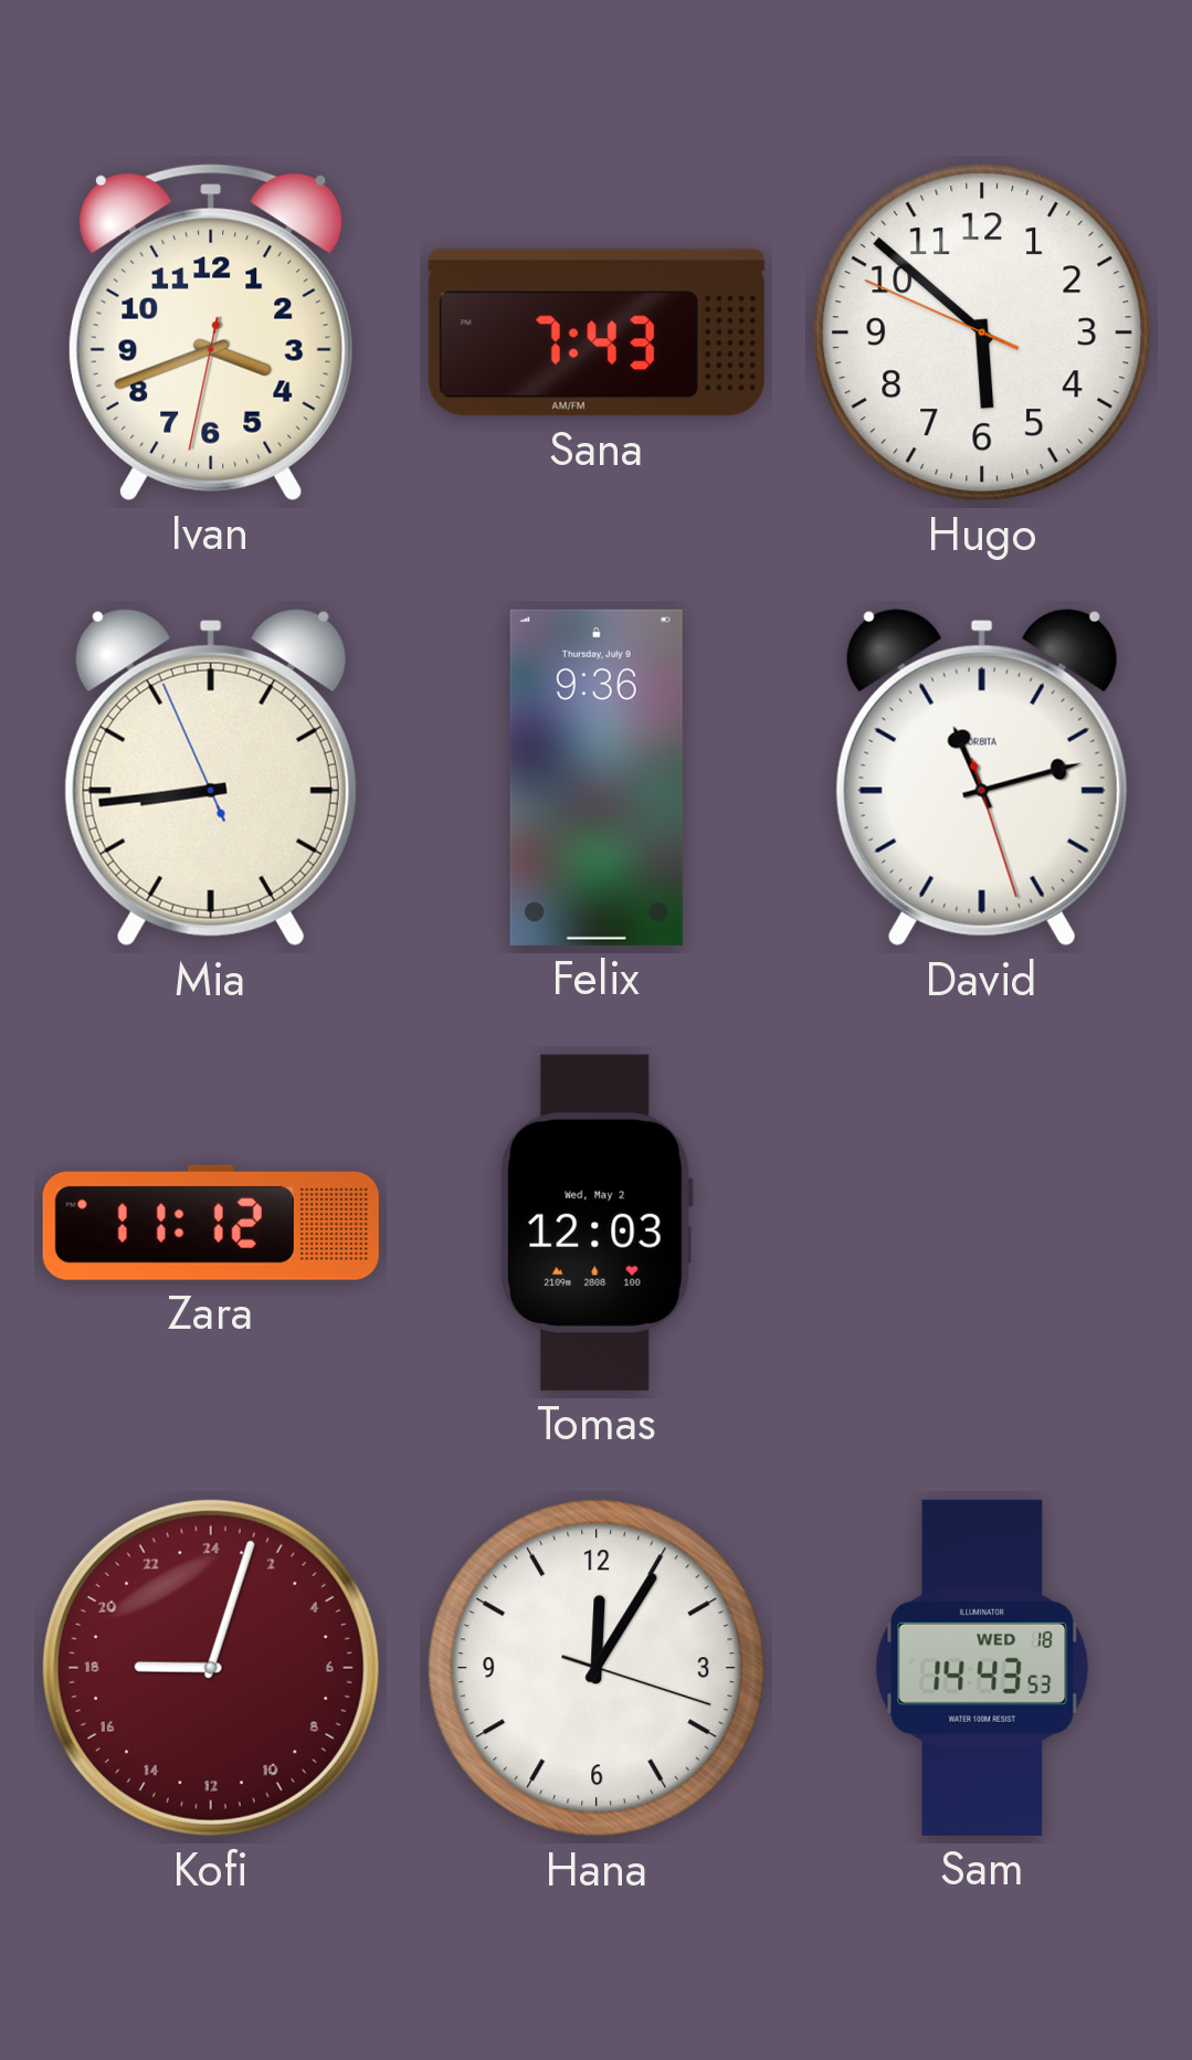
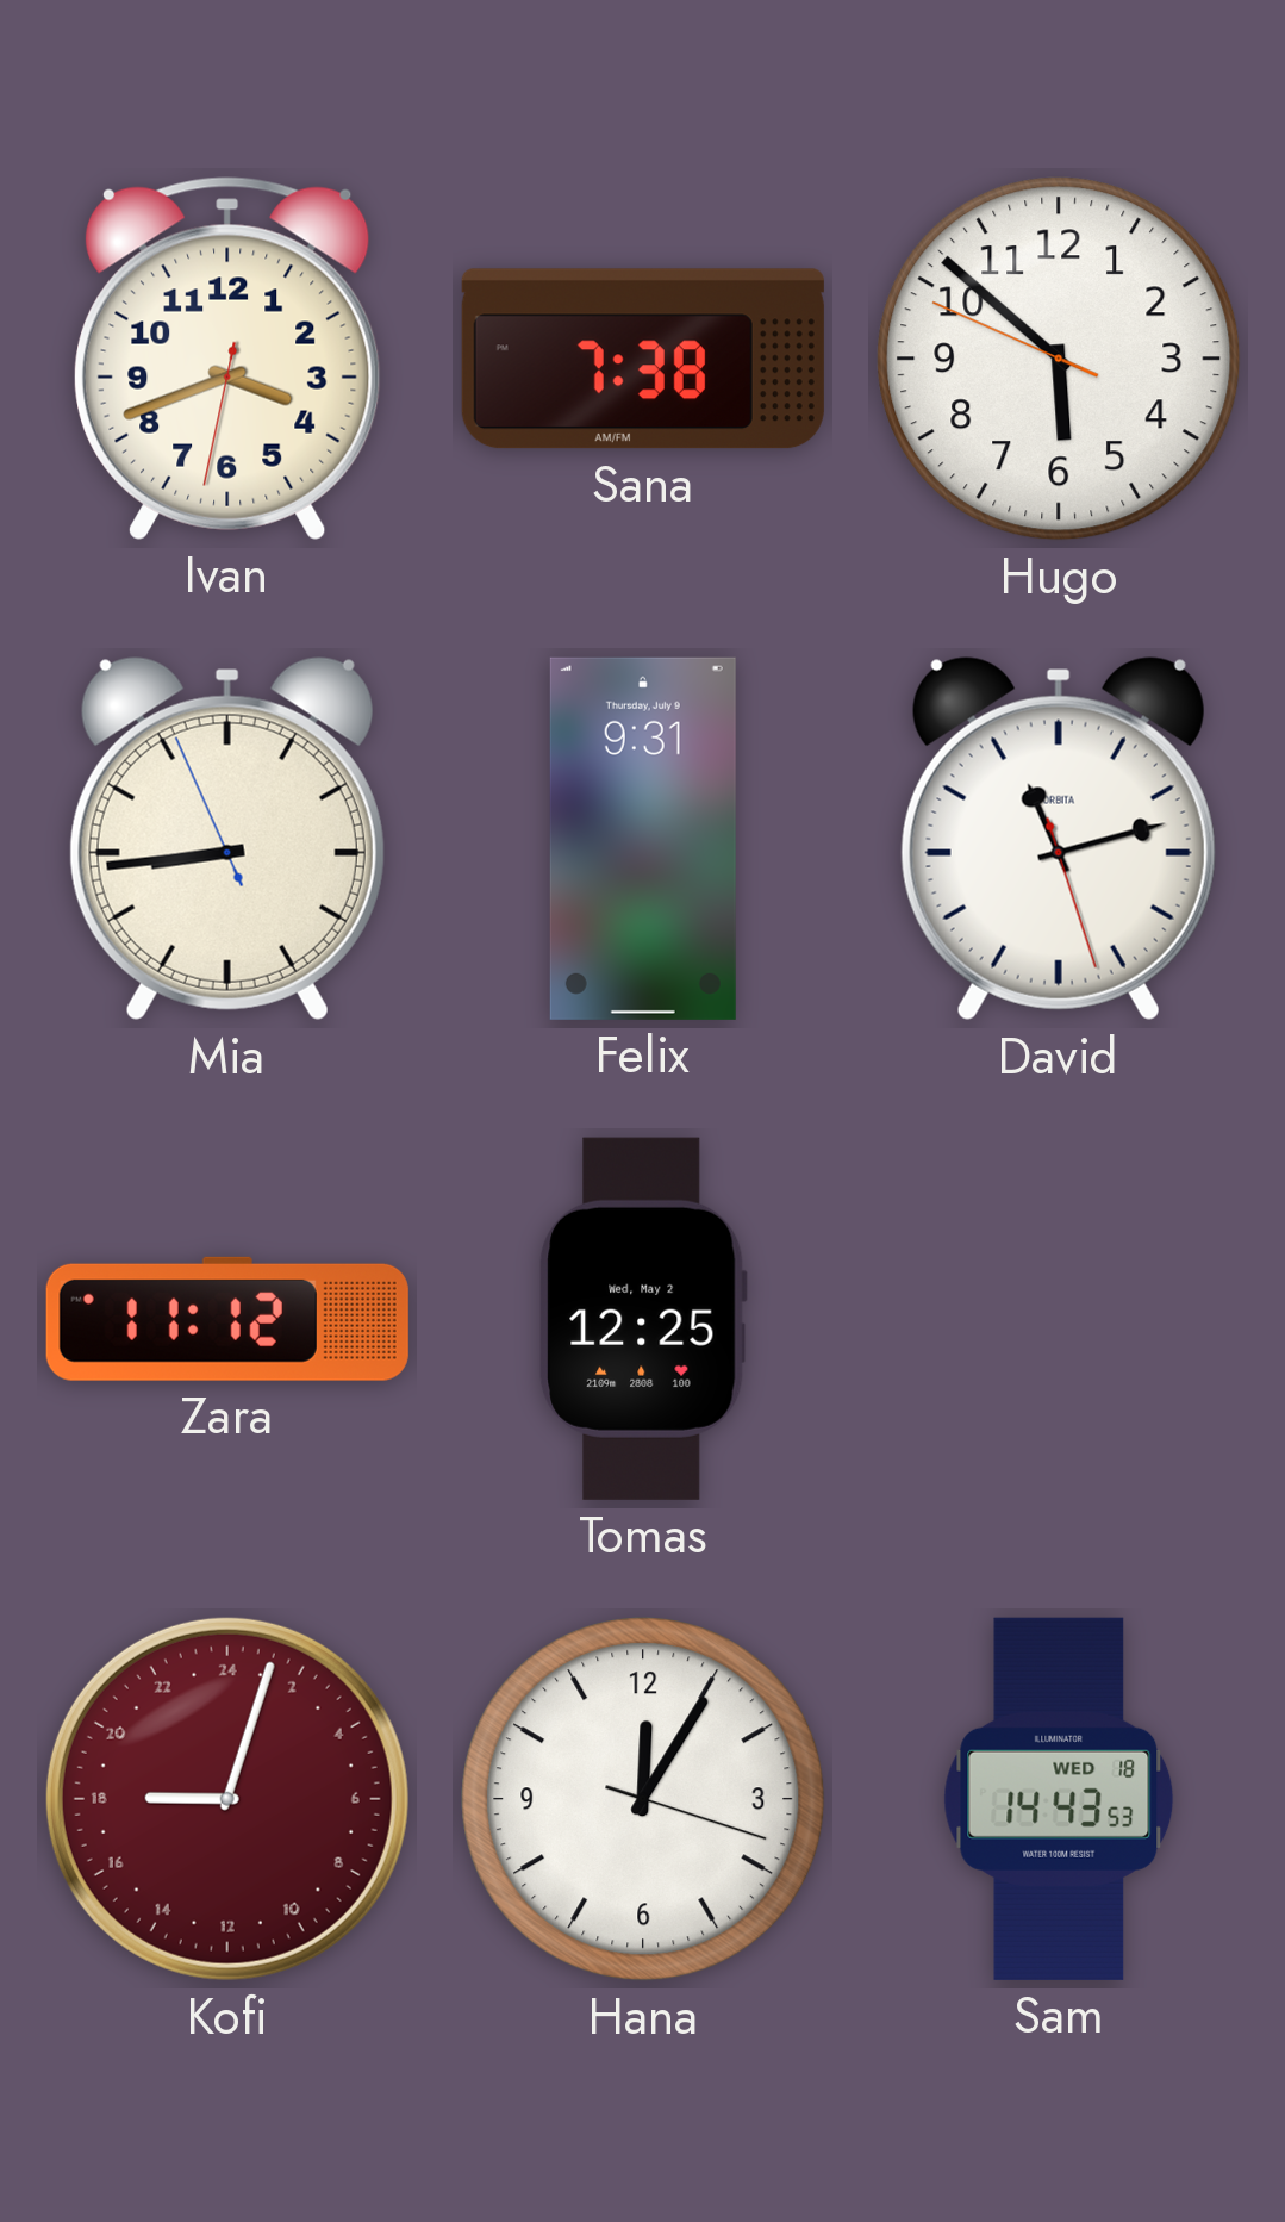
Sana: 7:43 -> 7:38
Felix: 9:36 -> 9:31
Tomas: 12:03 -> 12:25
